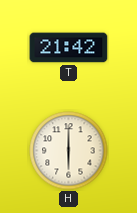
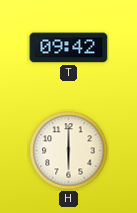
T: 21:42 -> 09:42
